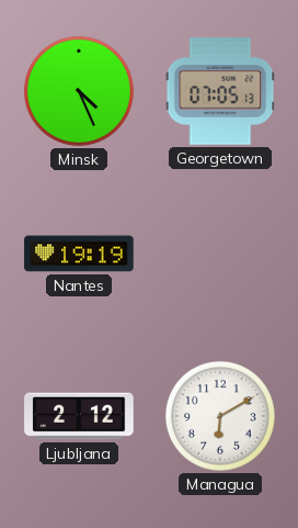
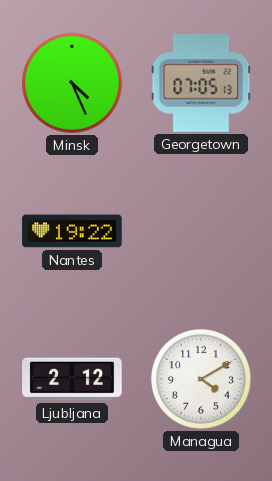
Nantes: 19:19 -> 19:22
Managua: 6:10 -> 4:10
